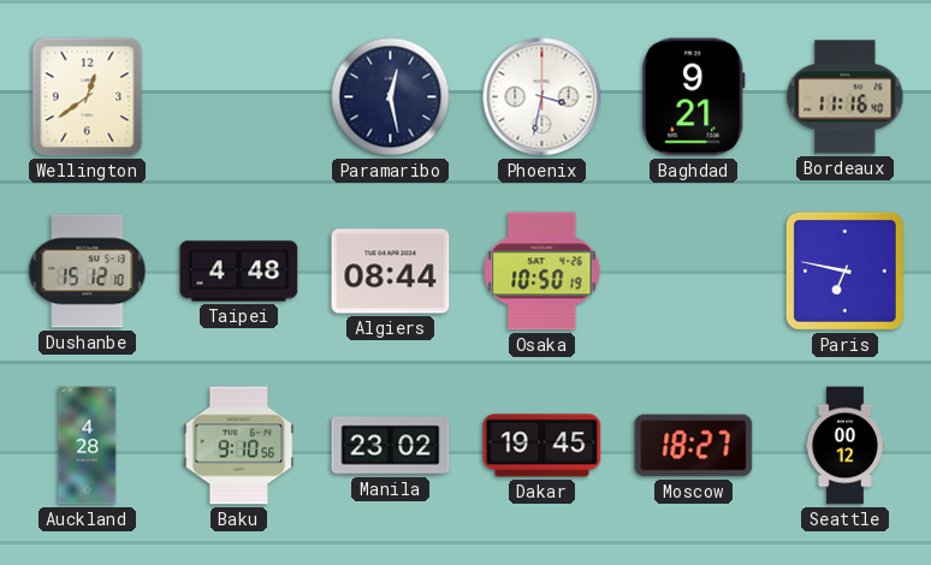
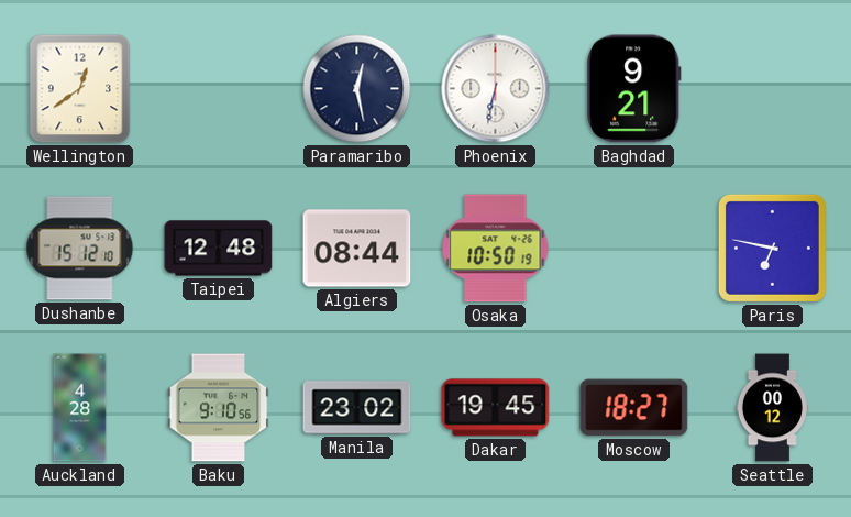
Phoenix: 3:32 -> 6:32
Bordeaux: 11:16 -> none
Taipei: 4:48 -> 12:48
